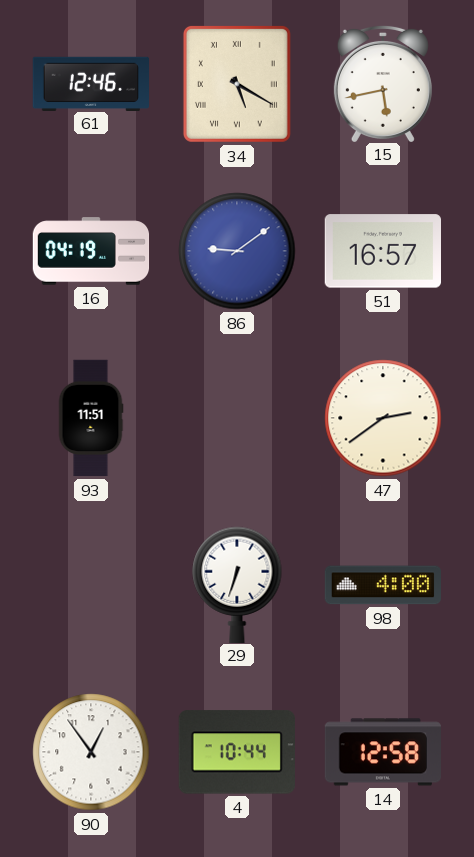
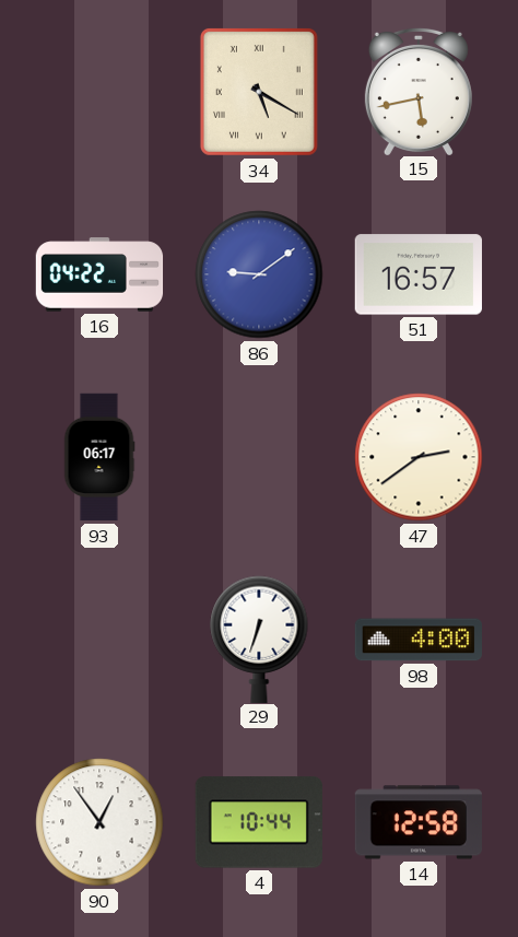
61: 12:46 -> none
16: 04:19 -> 04:22
93: 11:51 -> 06:17
